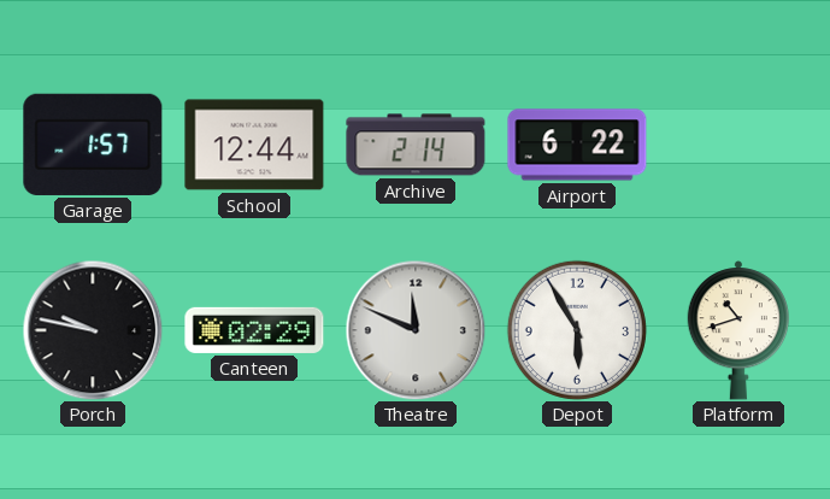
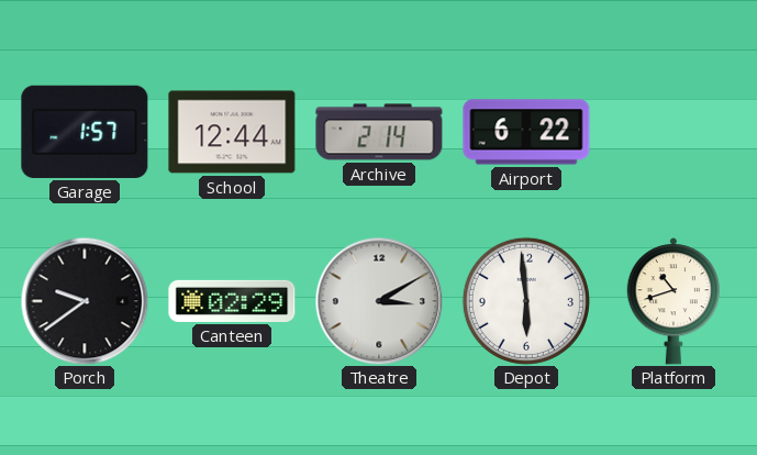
Porch: 9:47 -> 9:39
Theatre: 11:49 -> 3:10
Depot: 5:55 -> 5:59
